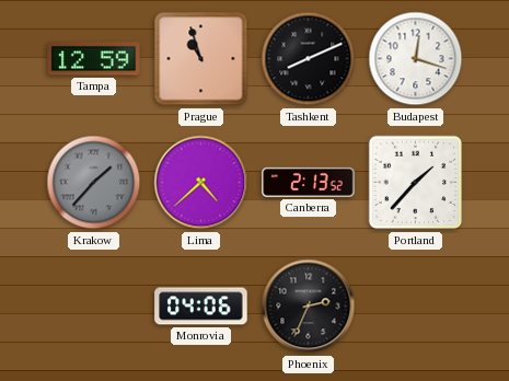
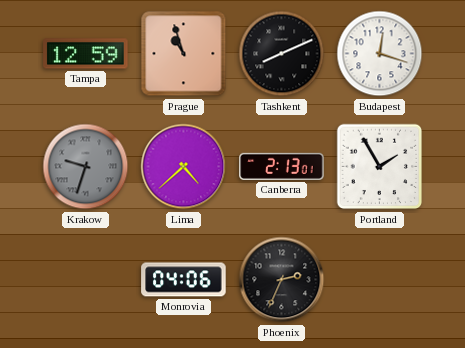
Krakow: 1:37 -> 9:33
Canberra: 2:13:52 -> 2:13:01
Portland: 1:37 -> 1:55
